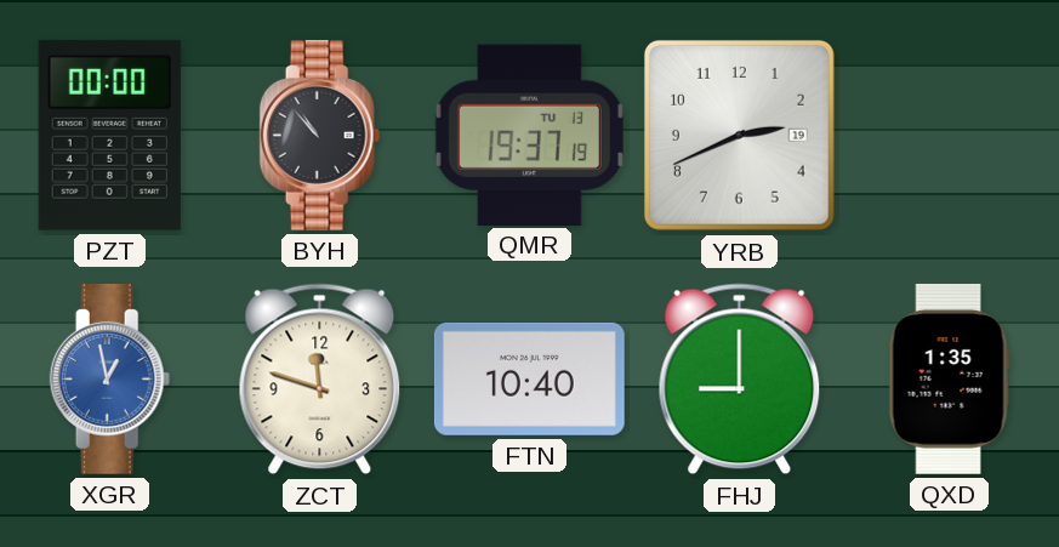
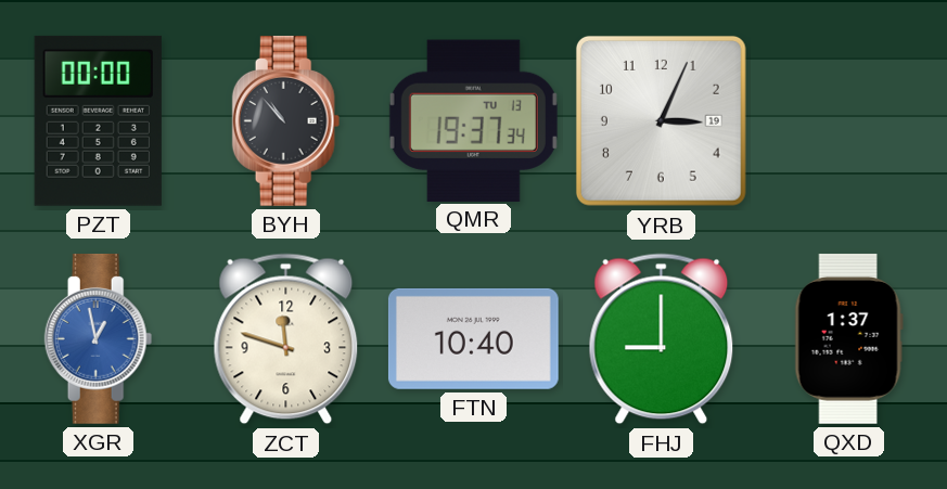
QMR: 19:37:19 -> 19:37:34
YRB: 2:41 -> 3:04
QXD: 1:35 -> 1:37
